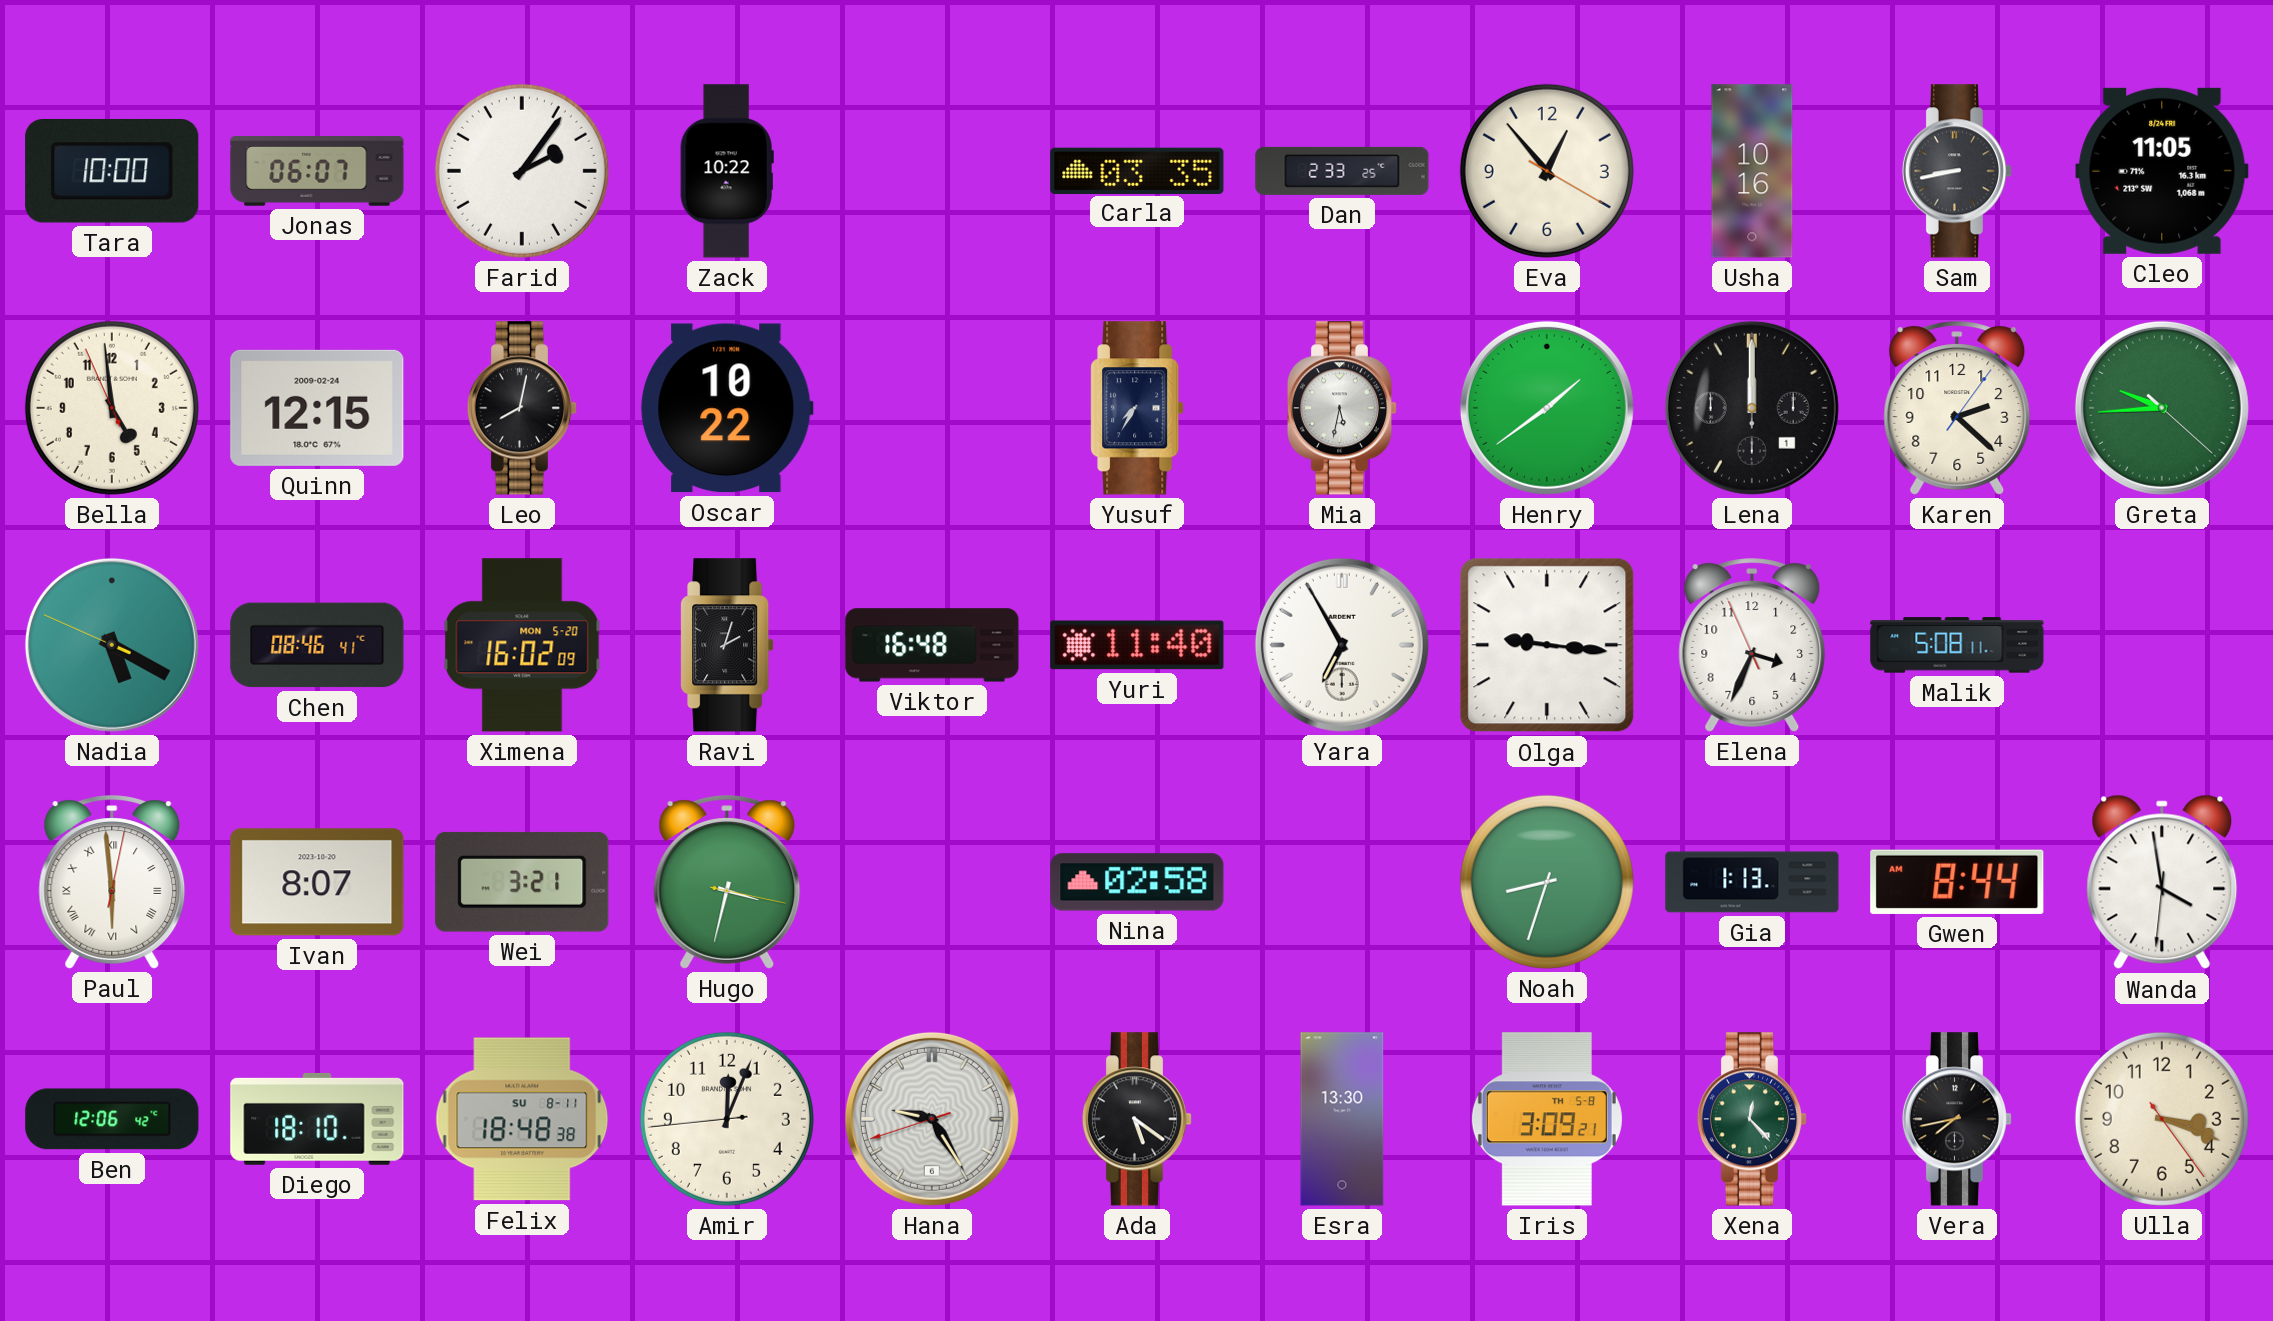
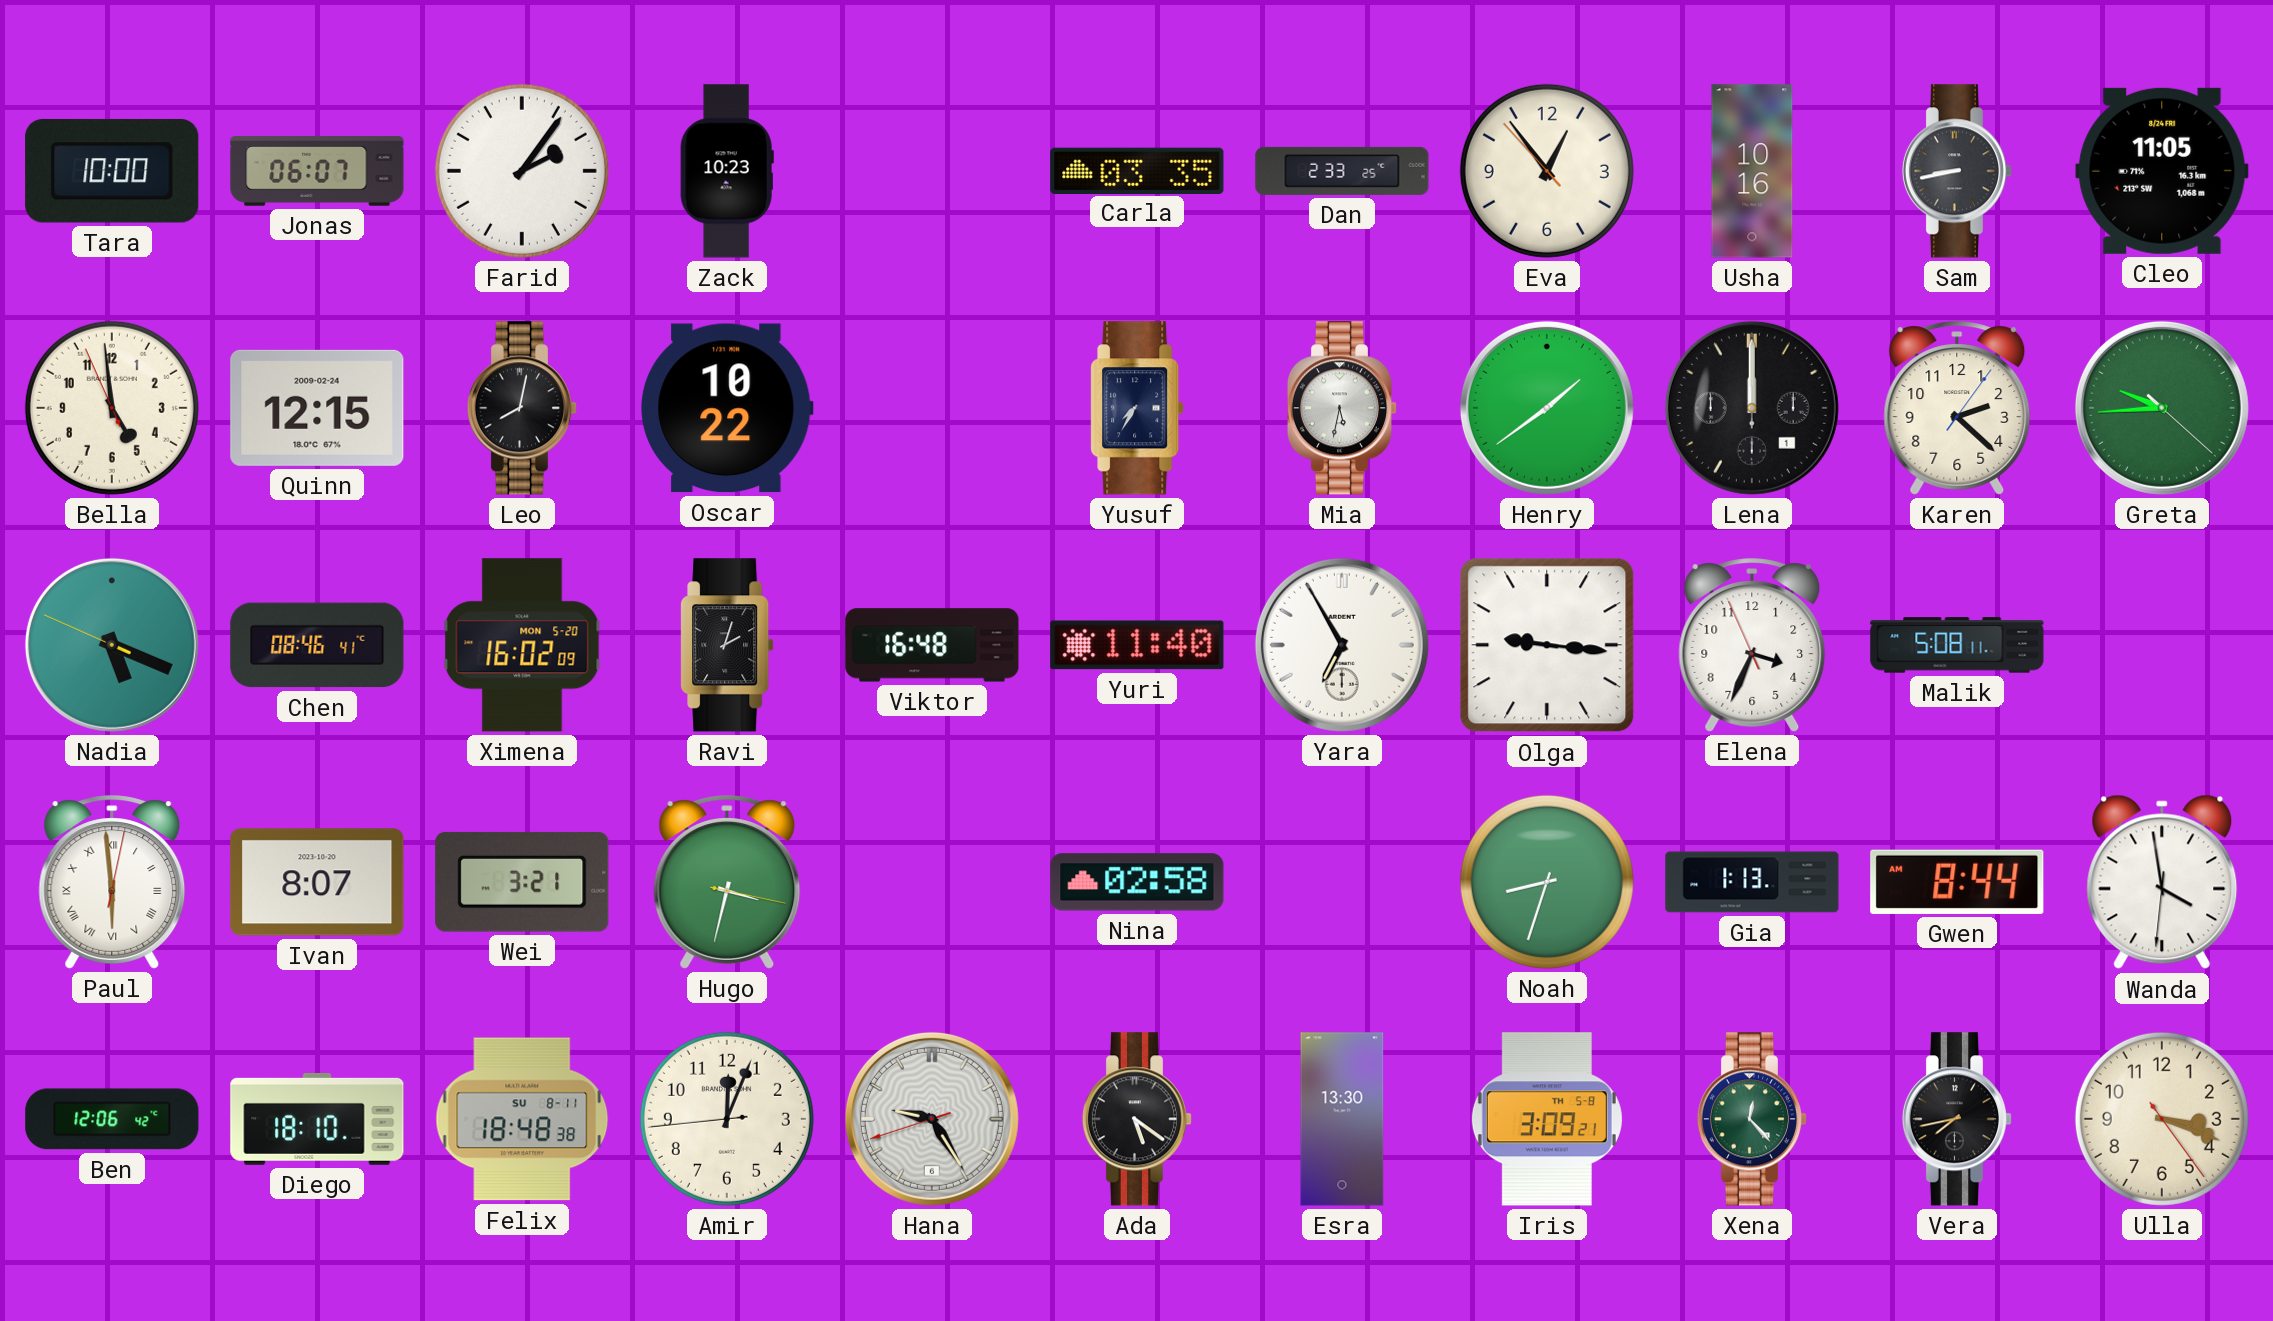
Zack: 10:22 -> 10:23
Eva: 12:53:20 -> 12:53:53
Nadia: 5:19 -> 5:18
